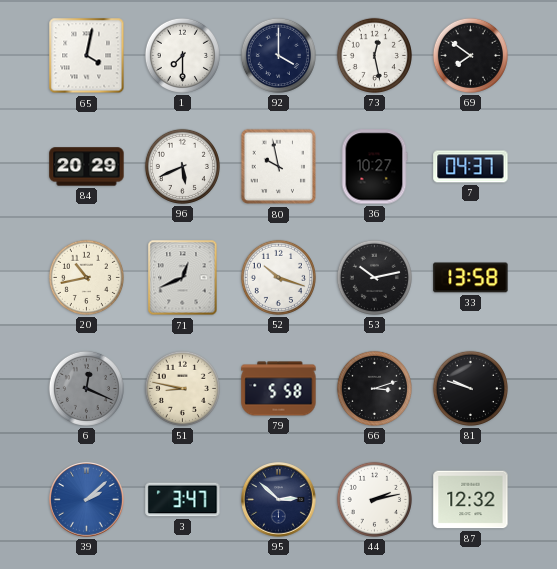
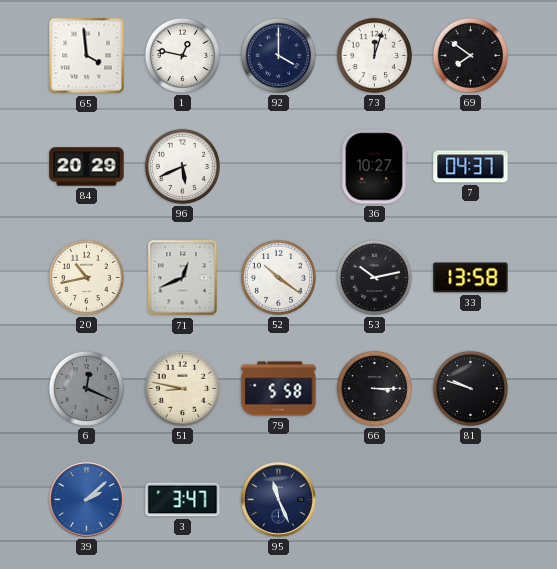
65: 4:02 -> 3:59
1: 7:30 -> 12:47
73: 12:28 -> 12:03
80: 9:58 -> none
52: 10:18 -> 10:21
66: 3:12 -> 3:15
95: 2:52 -> 11:26
44: 2:13 -> none
87: 12:32 -> none
